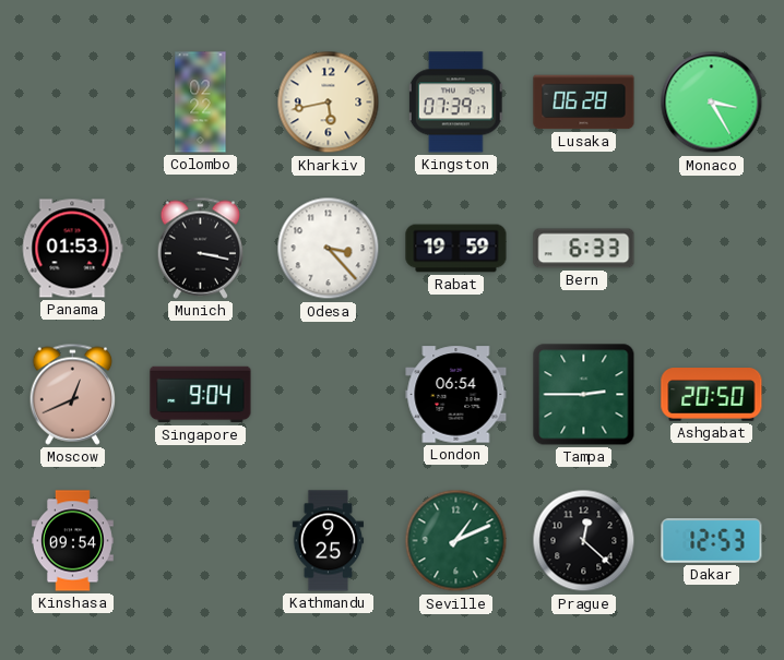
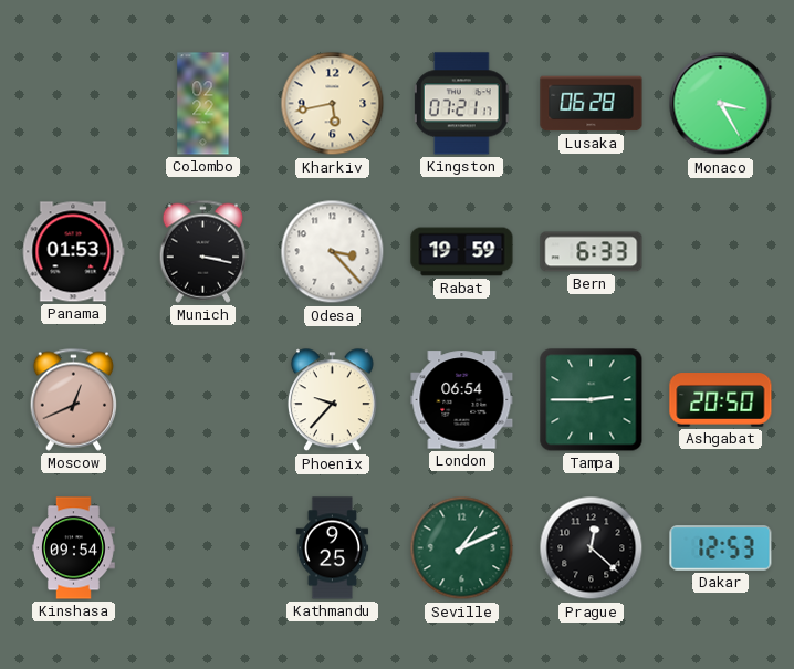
Kingston: 07:39 -> 07:21
Singapore: 9:04 -> none
Phoenix: none -> 9:37
